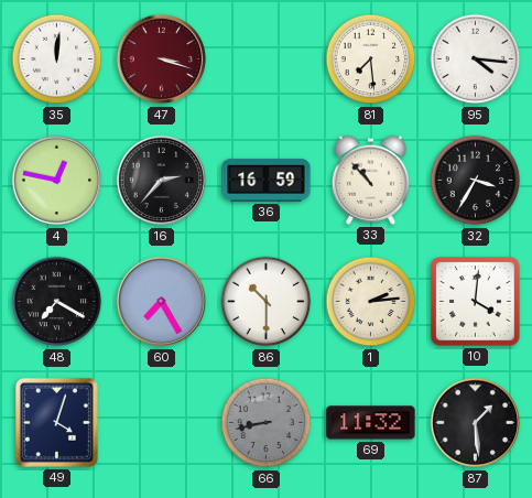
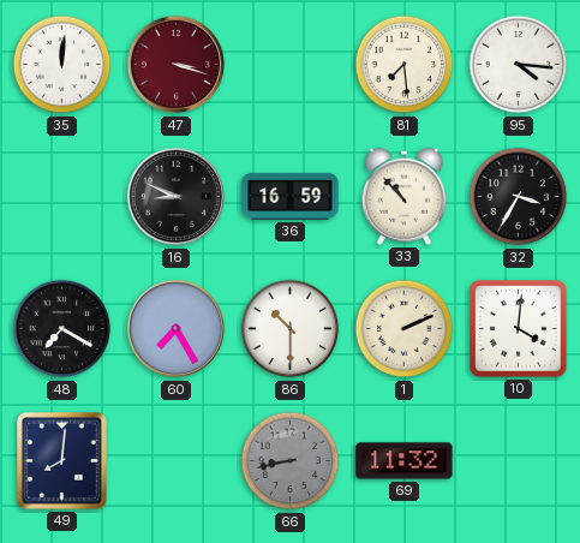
4: 12:47 -> none
16: 2:37 -> 8:49
1: 2:14 -> 2:11
49: 4:03 -> 8:01
87: 1:29 -> none
